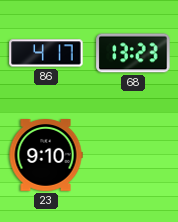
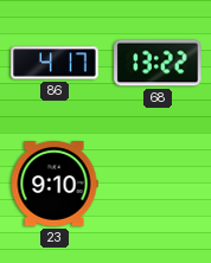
68: 13:23 -> 13:22
